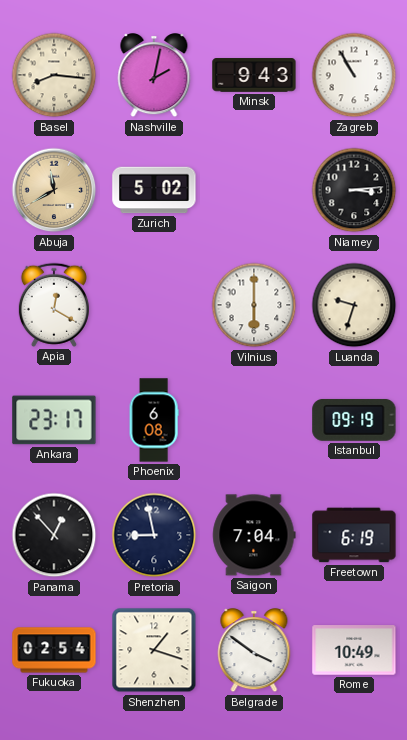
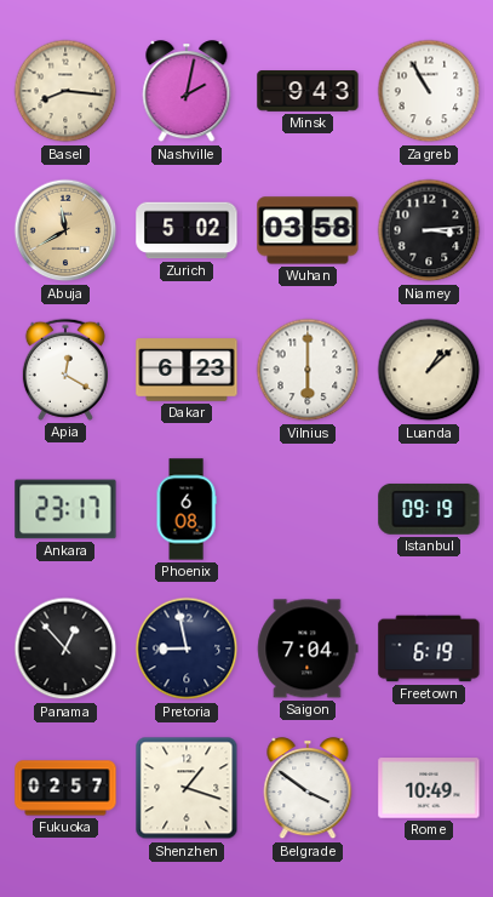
Wuhan: none -> 03:58
Dakar: none -> 6:23
Luanda: 9:33 -> 1:08
Fukuoka: 02:54 -> 02:57
